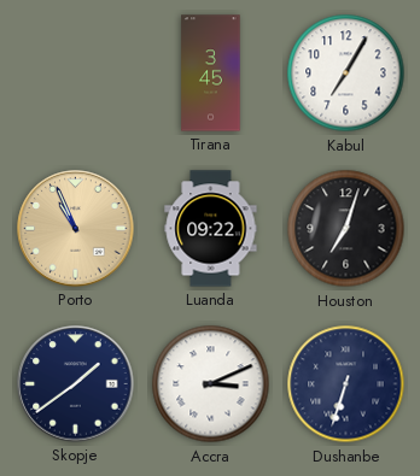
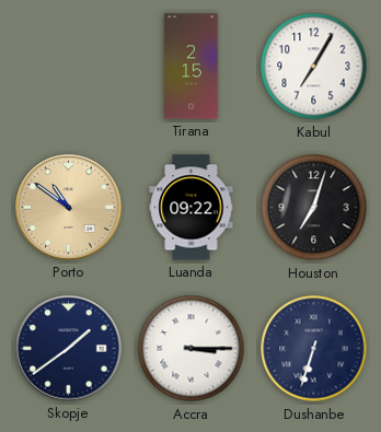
Tirana: 3:45 -> 2:15
Porto: 10:56 -> 10:51
Accra: 3:11 -> 3:15
